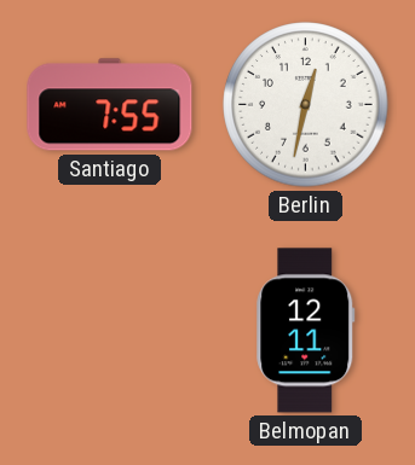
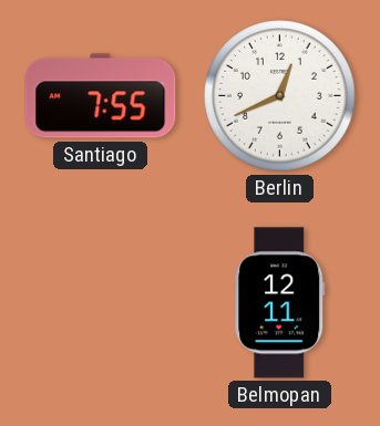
Berlin: 12:32 -> 12:41
